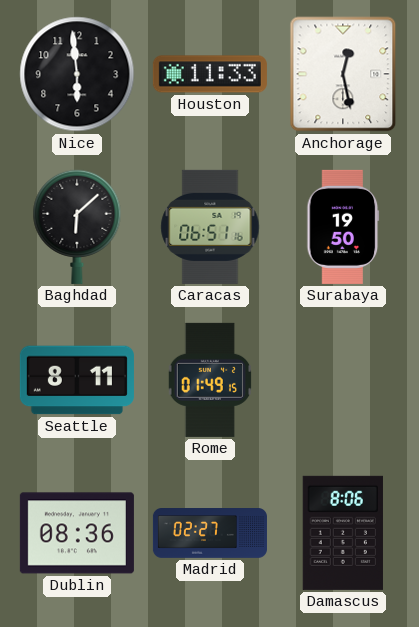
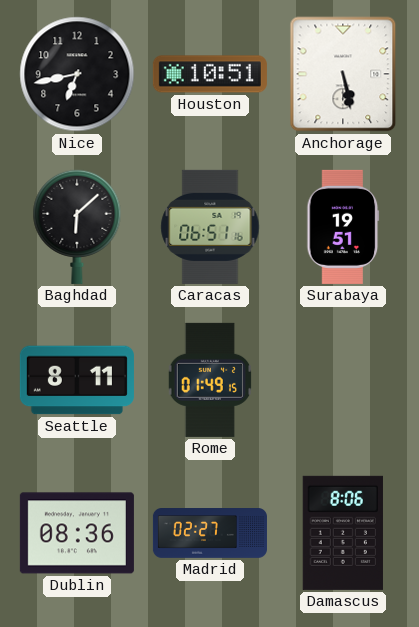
Nice: 5:59 -> 6:43
Houston: 11:33 -> 10:51
Anchorage: 12:28 -> 5:28
Surabaya: 19:50 -> 19:51
